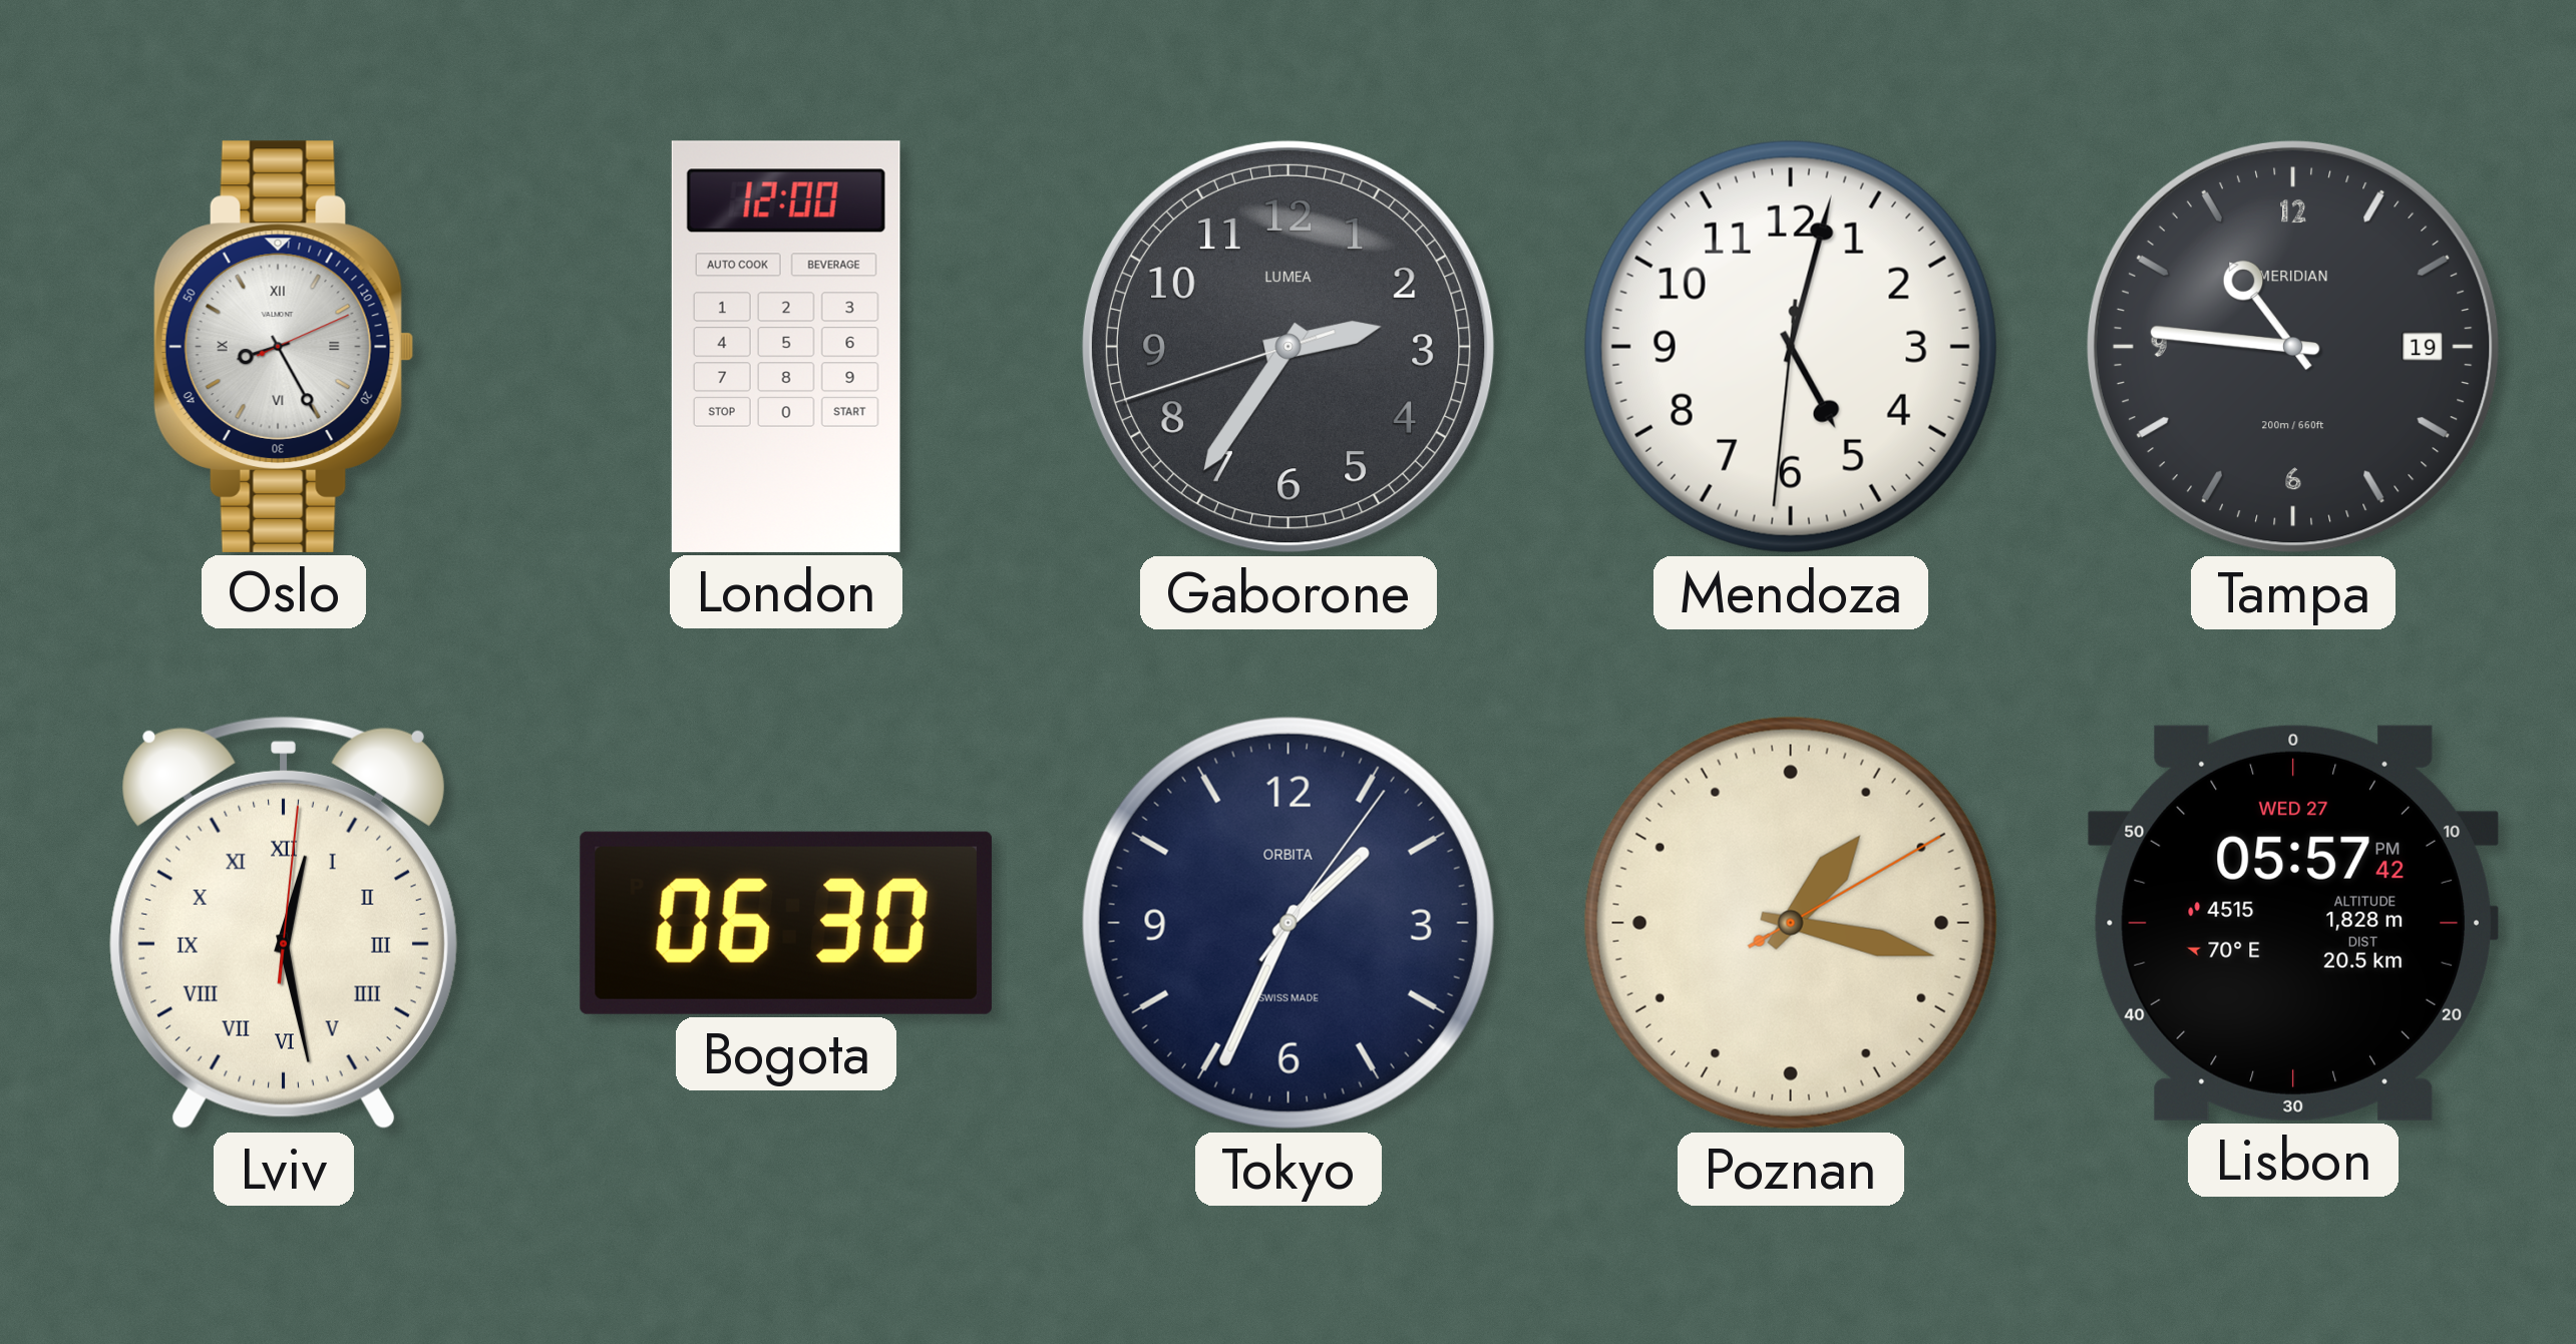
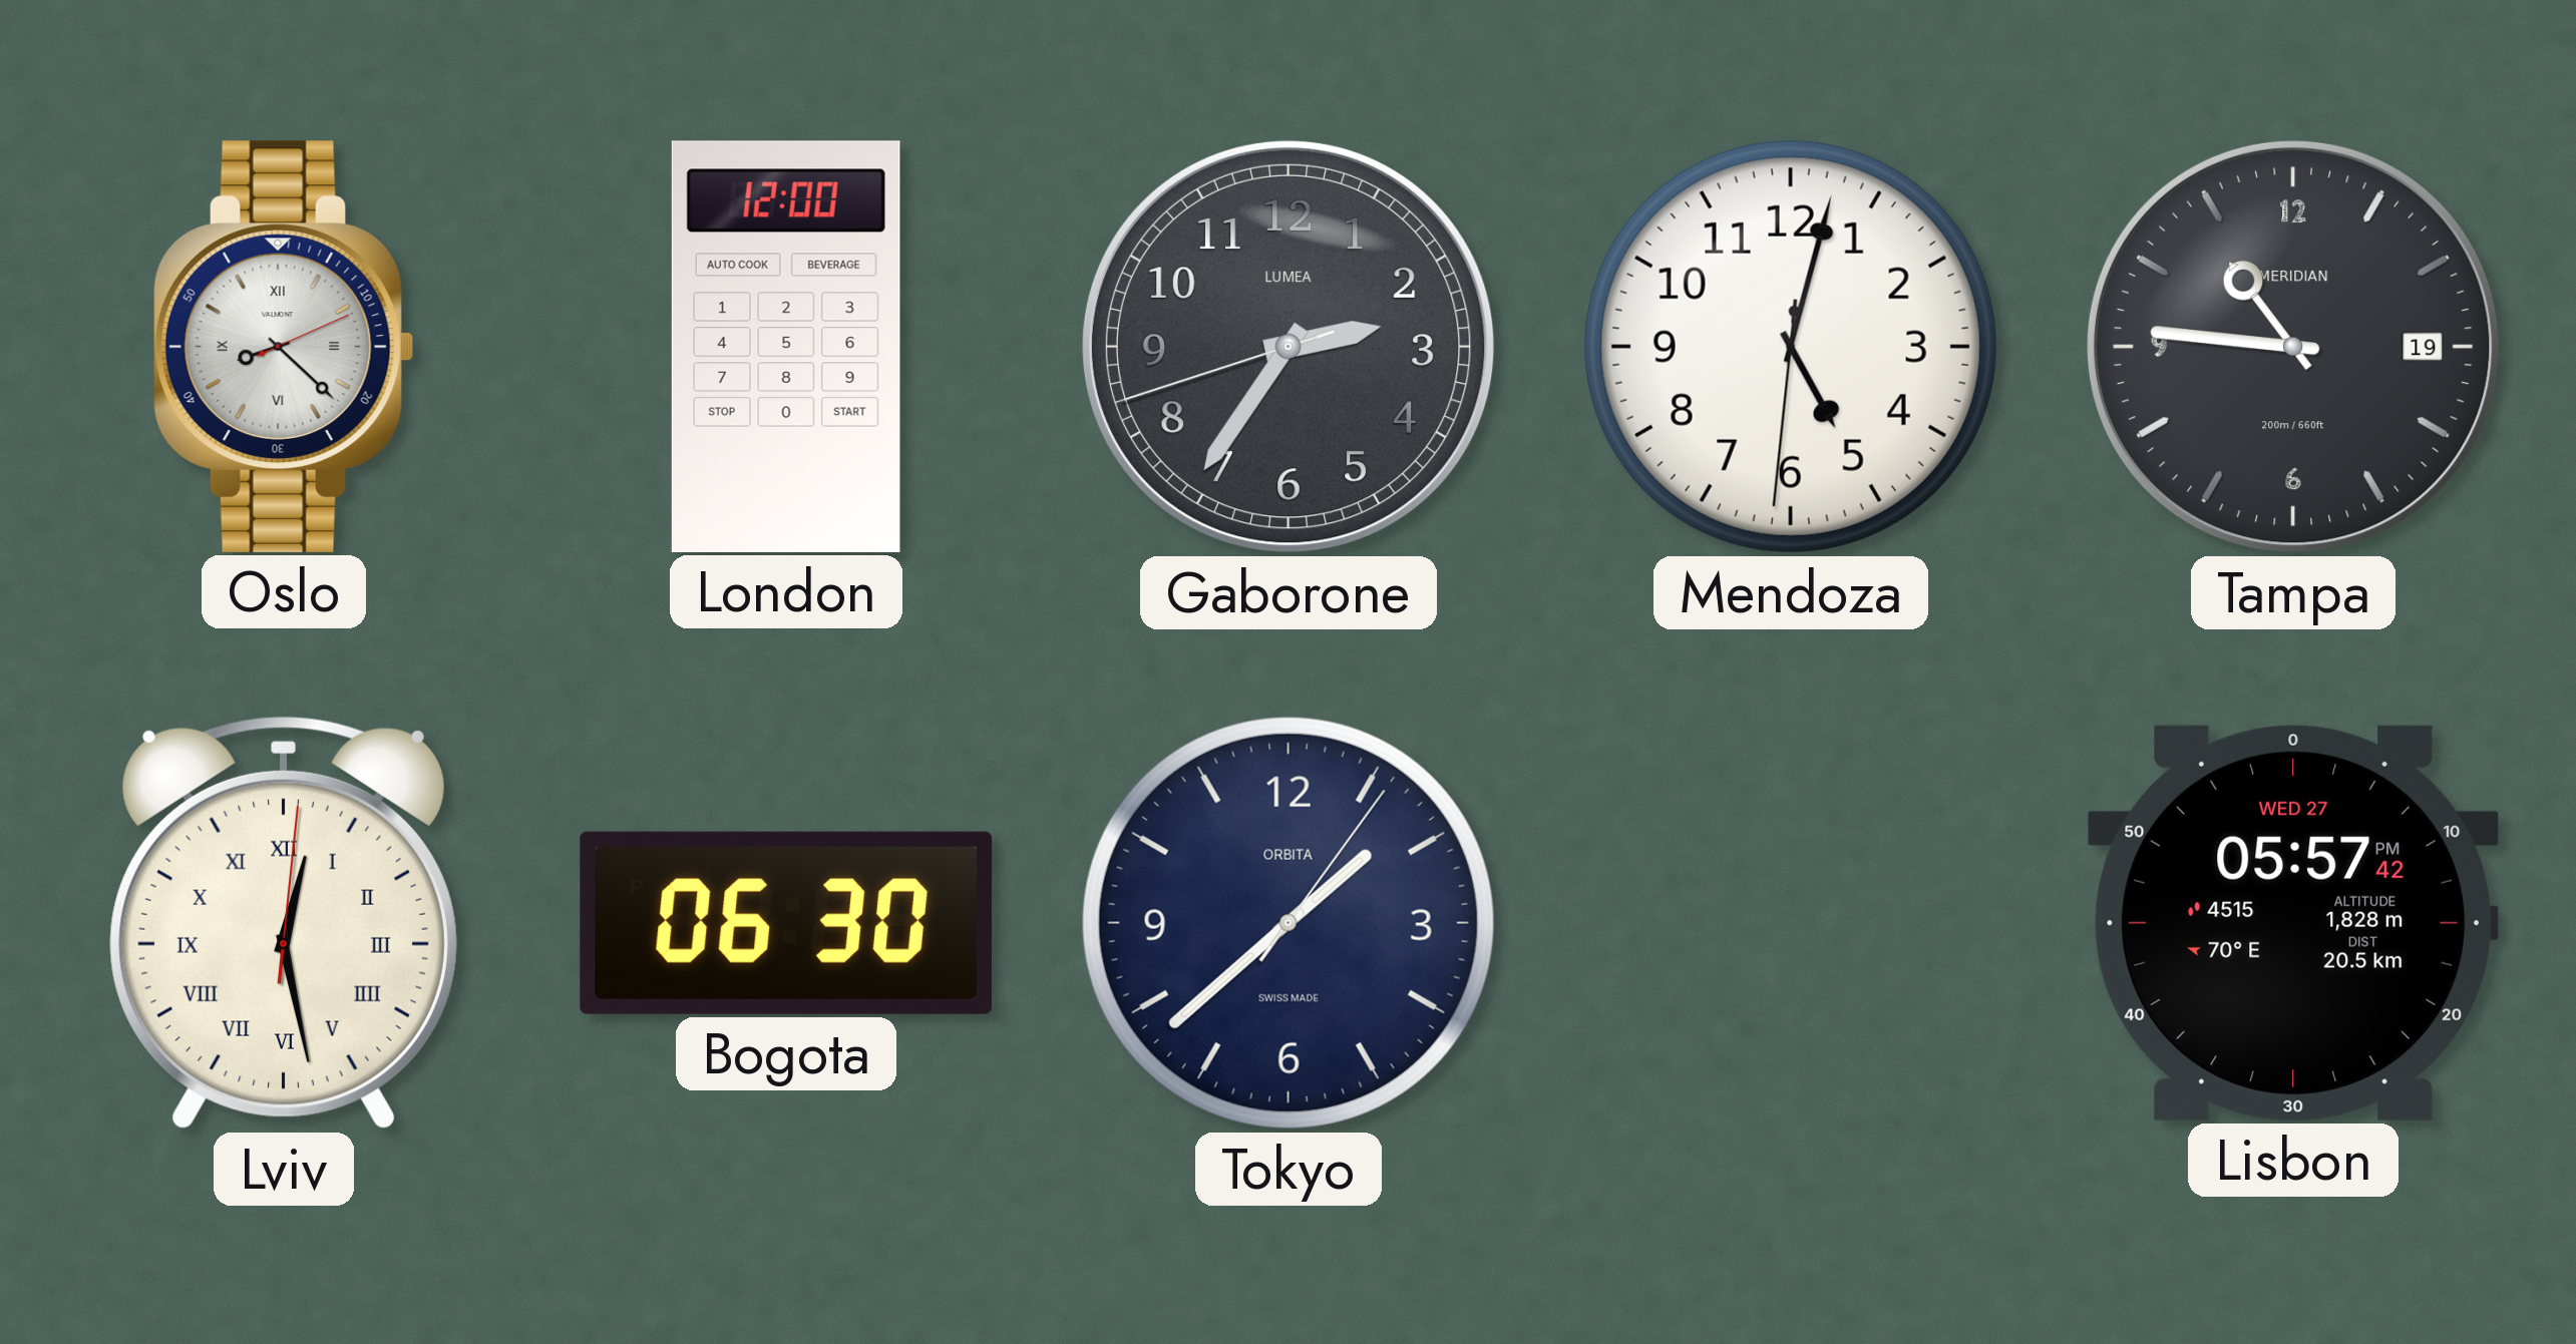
Oslo: 8:25 -> 8:22
Tokyo: 1:34 -> 1:38
Poznan: 1:17 -> none
